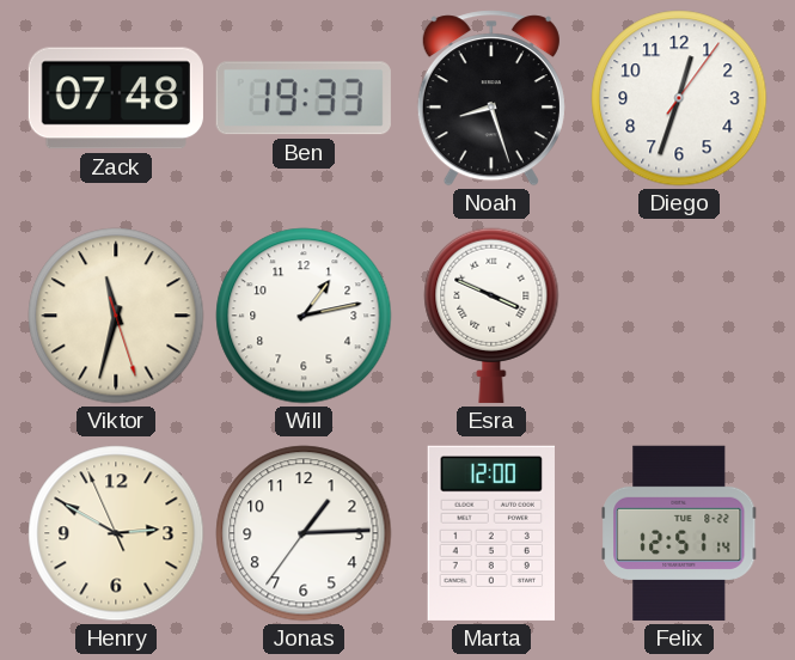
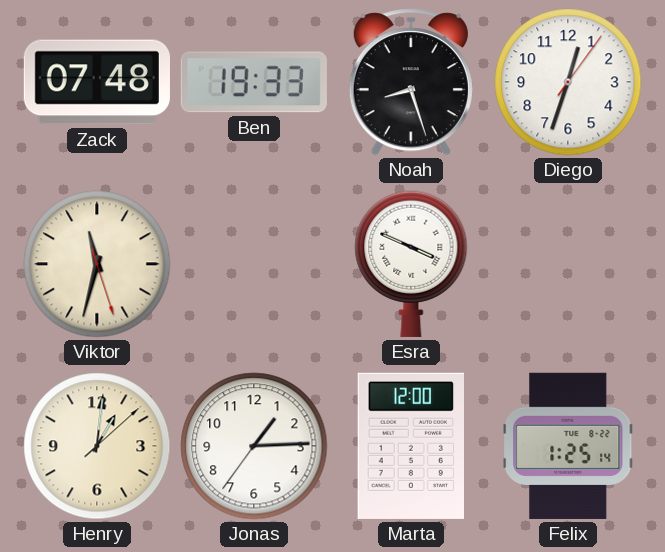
Will: 1:13 -> none
Henry: 2:49 -> 1:01
Felix: 12:51 -> 1:25
